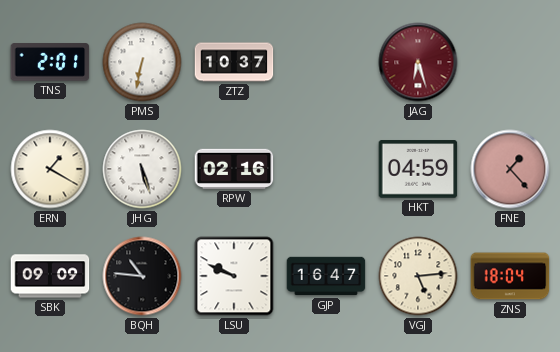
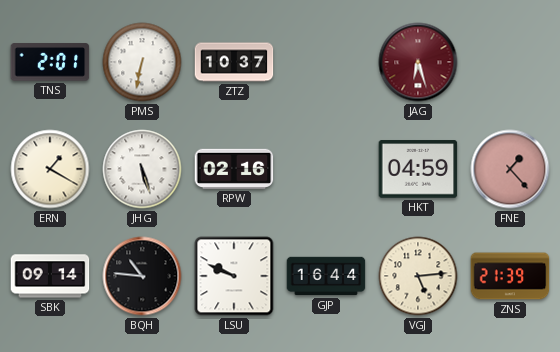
SBK: 09:09 -> 09:14
GJP: 16:47 -> 16:44
ZNS: 18:04 -> 21:39
